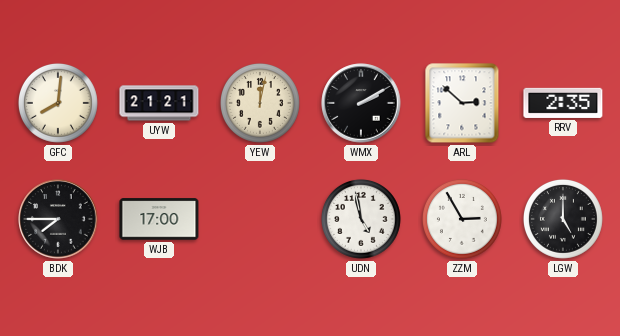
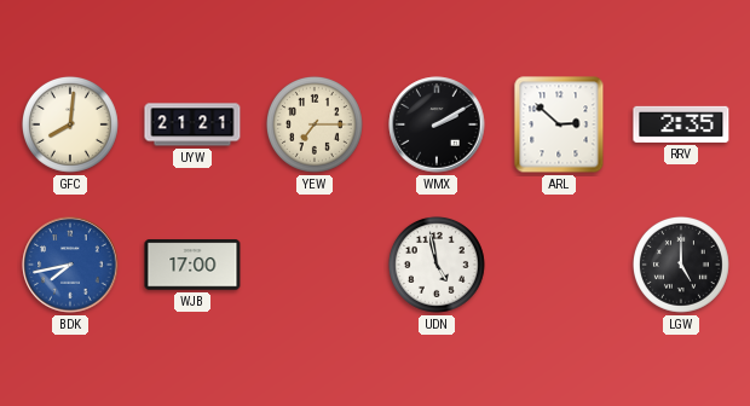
YEW: 12:02 -> 7:15
BDK: 7:45 -> 7:43
BDK dial: black -> blue
ZZM: 2:55 -> none
